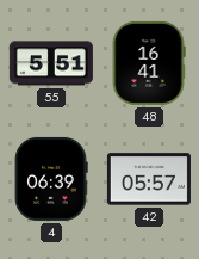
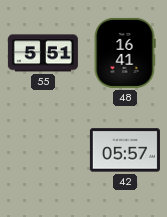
4: 06:39 -> none
